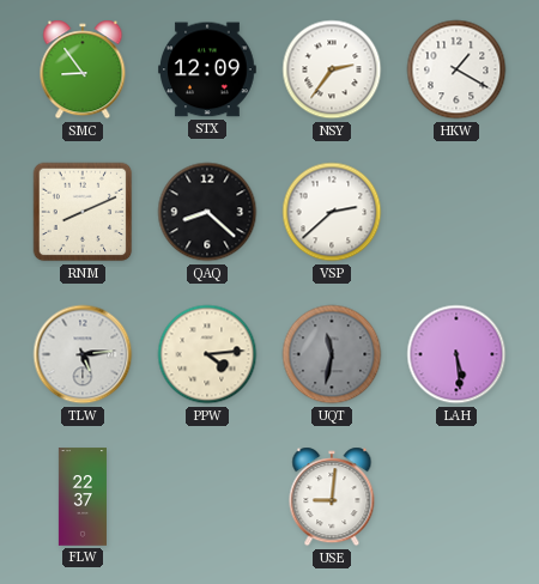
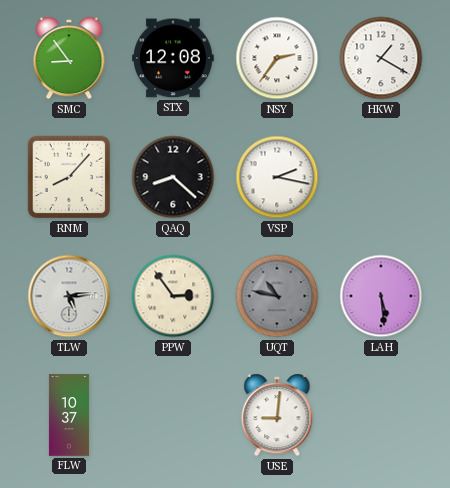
STX: 12:09 -> 12:08
RNM: 8:11 -> 8:07
VSP: 2:38 -> 2:17
PPW: 4:14 -> 2:54
UQT: 11:32 -> 10:47
FLW: 22:37 -> 10:37
